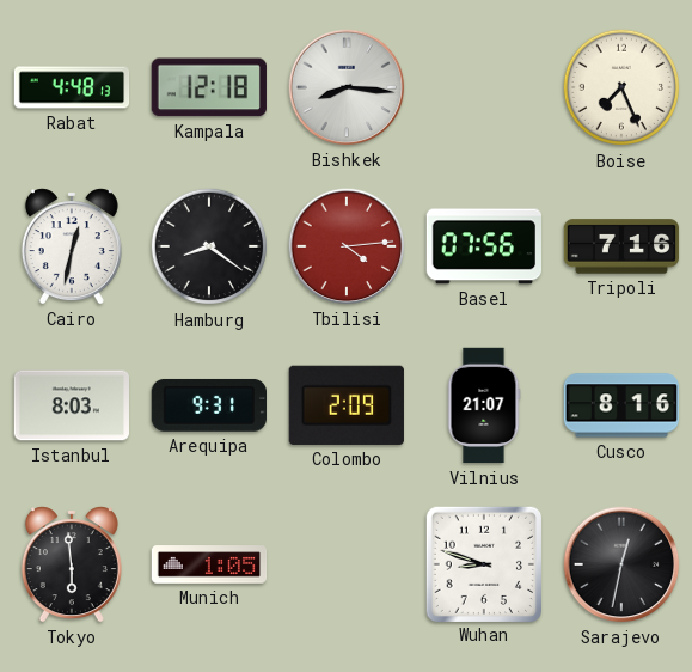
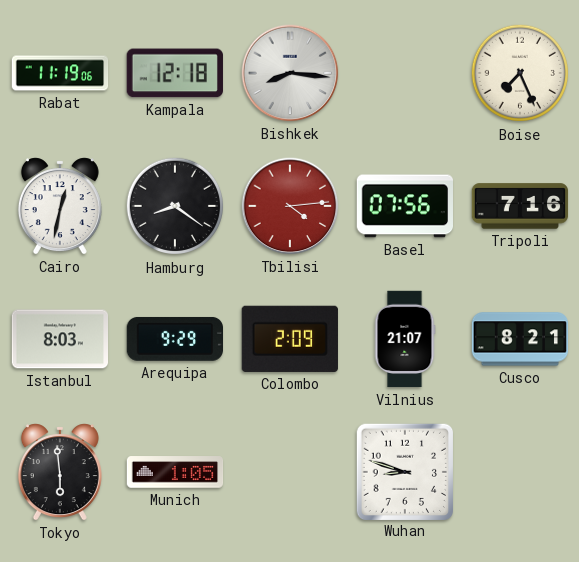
Rabat: 4:48 -> 11:19
Arequipa: 9:31 -> 9:29
Cusco: 8:16 -> 8:21
Sarajevo: 12:32 -> none
